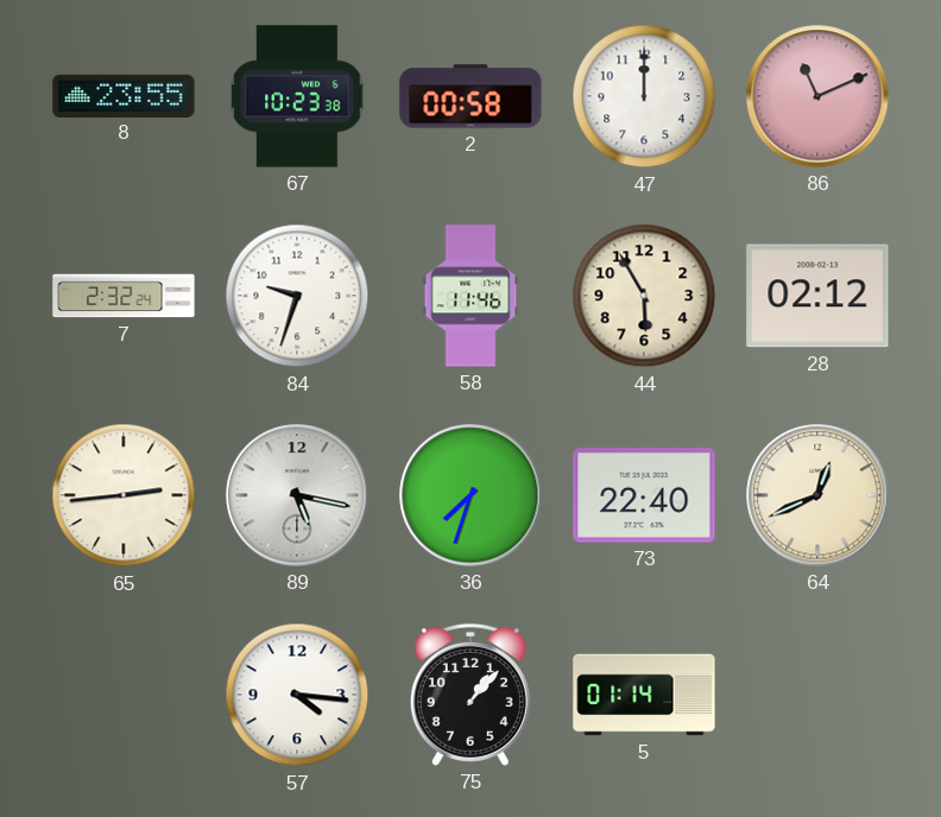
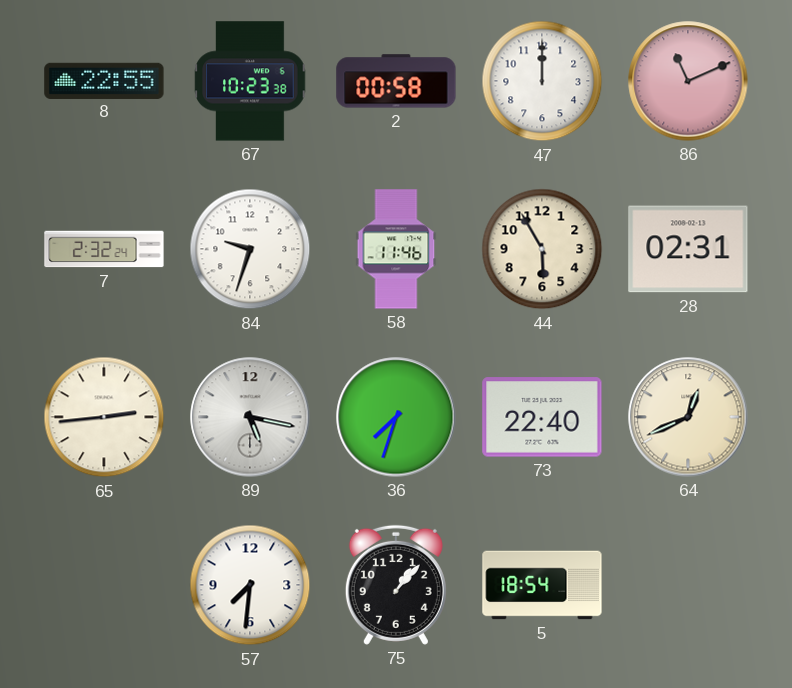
8: 23:55 -> 22:55
28: 02:12 -> 02:31
57: 4:16 -> 7:31
5: 01:14 -> 18:54
